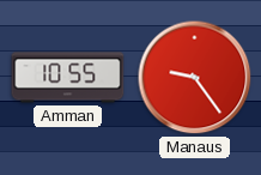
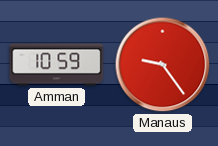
Amman: 10:55 -> 10:59
